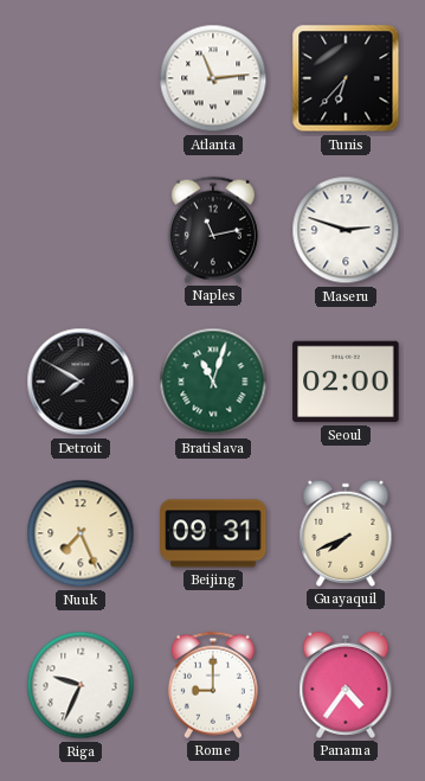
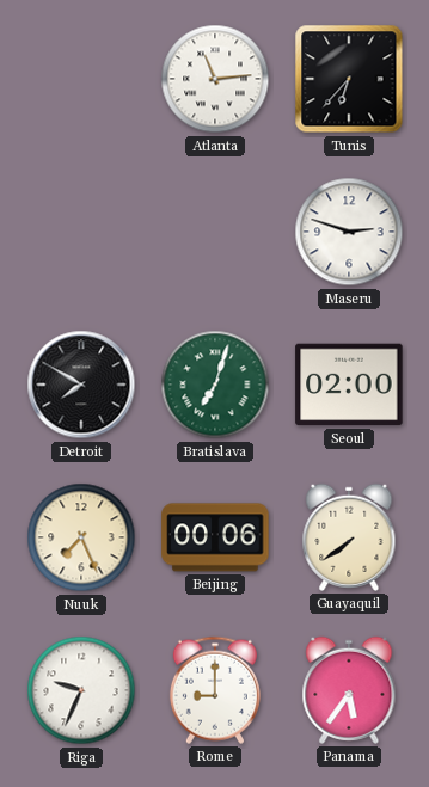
Naples: 11:13 -> none
Bratislava: 11:03 -> 7:03
Beijing: 09:31 -> 00:06
Guayaquil: 7:41 -> 7:39
Panama: 4:36 -> 5:36
